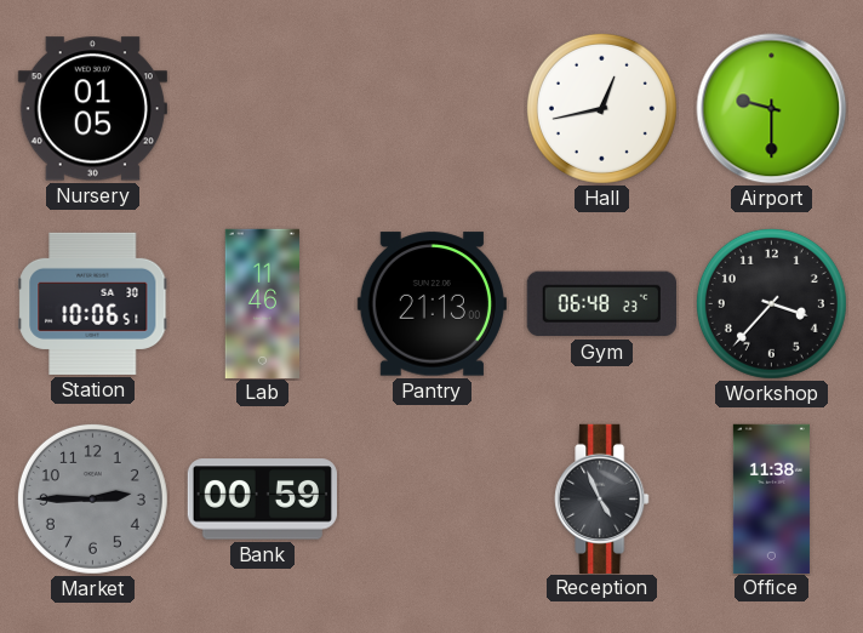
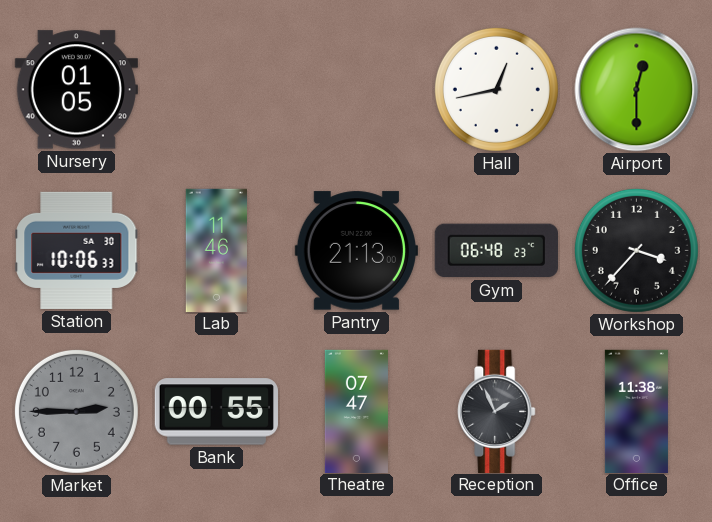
Airport: 9:30 -> 12:30
Station: 10:06:51 -> 10:06:33
Bank: 00:59 -> 00:55
Theatre: none -> 07:47
Reception: 4:56 -> 1:56
